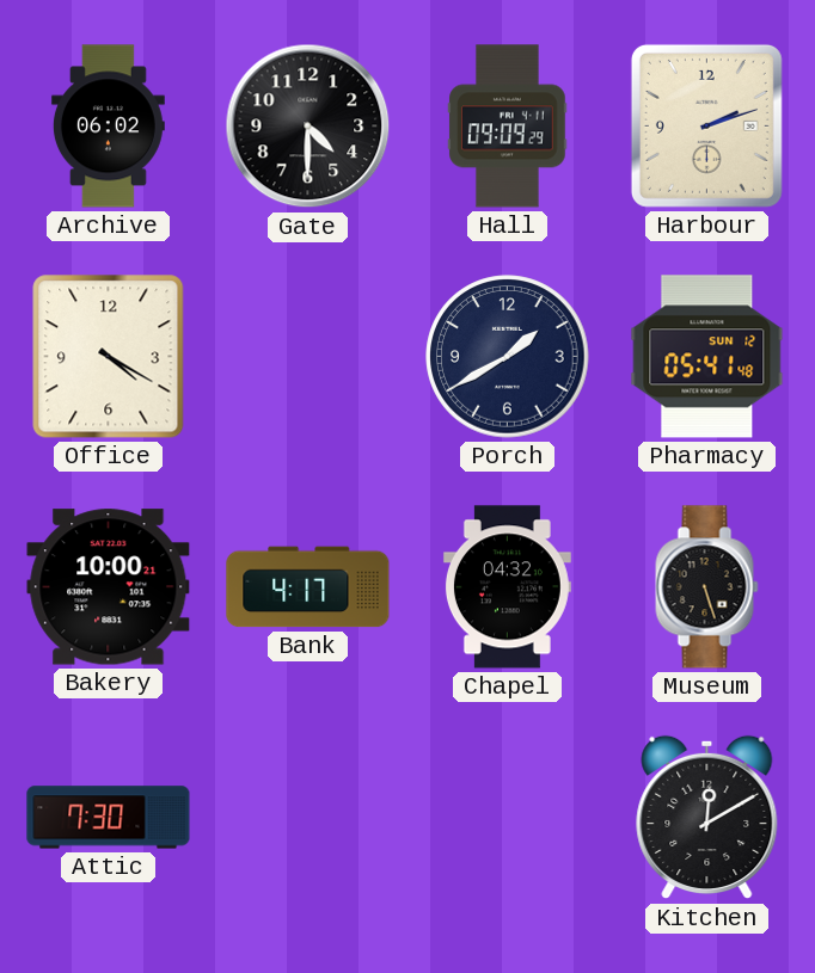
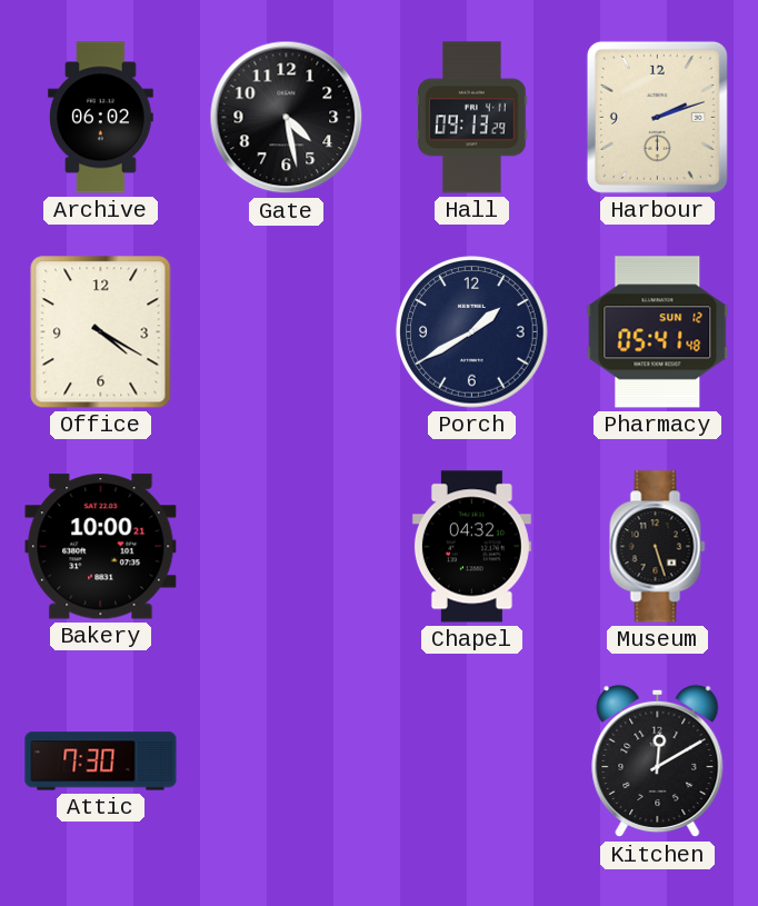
Gate: 4:30 -> 4:28
Hall: 09:09 -> 09:13
Bank: 4:17 -> none
